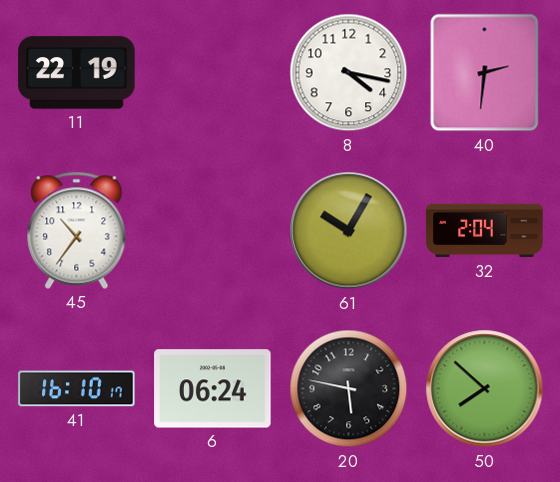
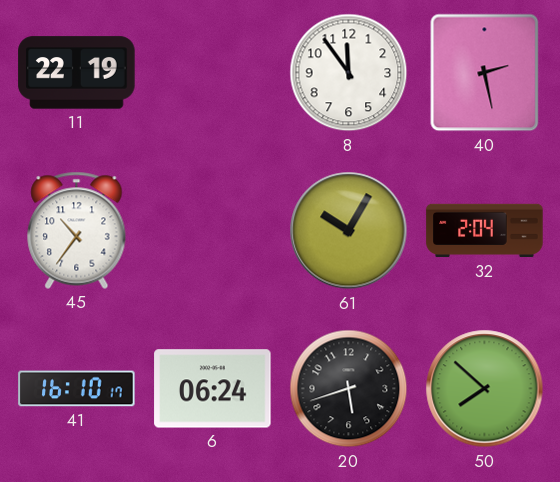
8: 4:17 -> 11:54
40: 2:31 -> 2:28
20: 5:47 -> 5:42
